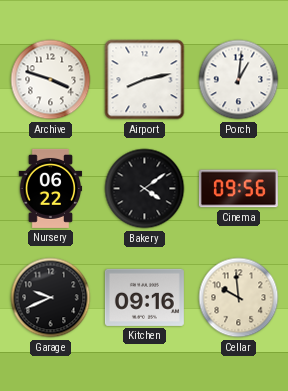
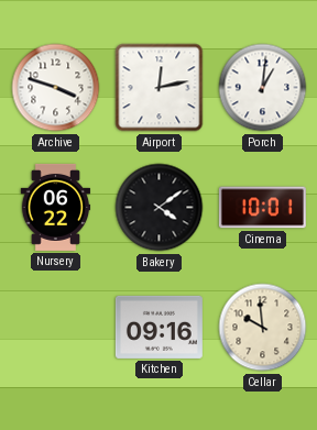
Airport: 8:13 -> 12:13
Cinema: 09:56 -> 10:01
Garage: 9:41 -> none
